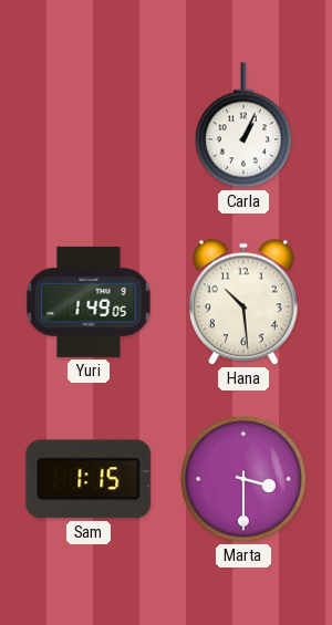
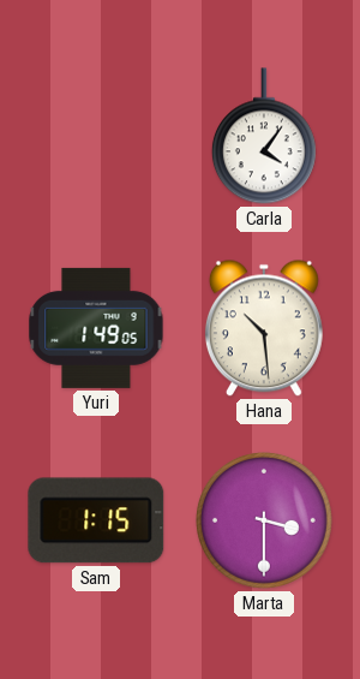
Carla: 1:04 -> 4:06
